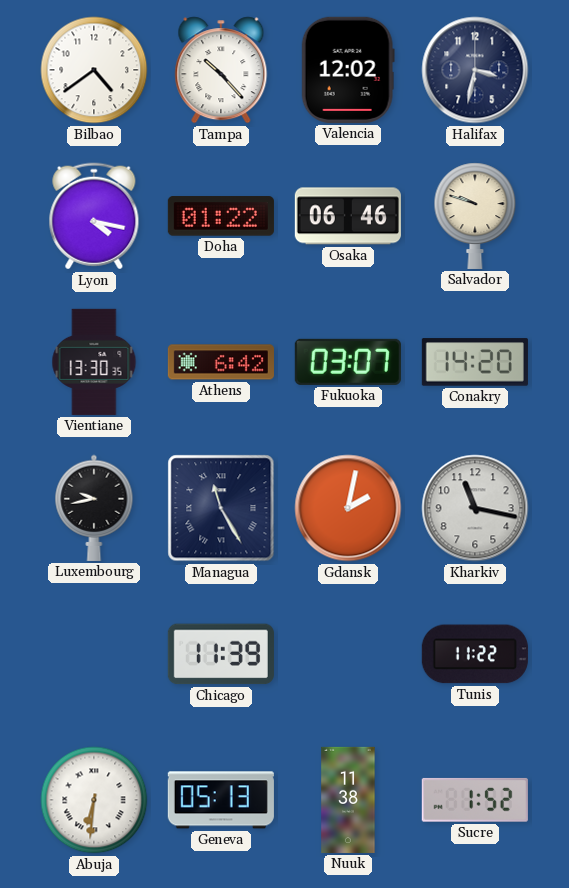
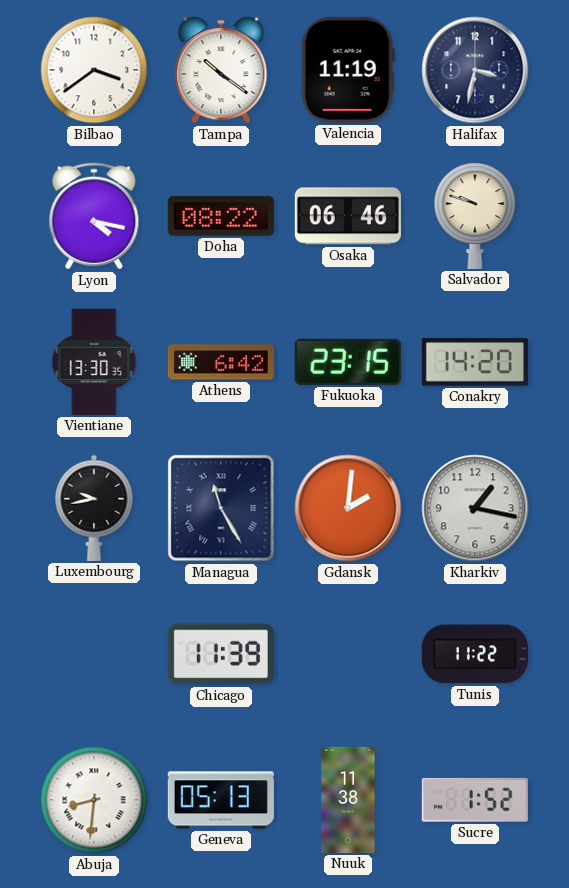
Bilbao: 4:39 -> 3:39
Tampa: 10:23 -> 10:21
Valencia: 12:02 -> 11:19
Doha: 01:22 -> 08:22
Fukuoka: 03:07 -> 23:15
Gdansk: 2:02 -> 2:01
Kharkiv: 11:17 -> 1:17
Abuja: 6:31 -> 8:31
